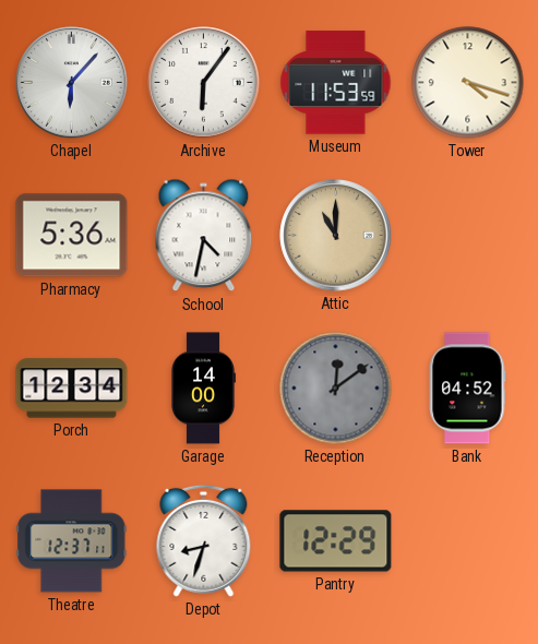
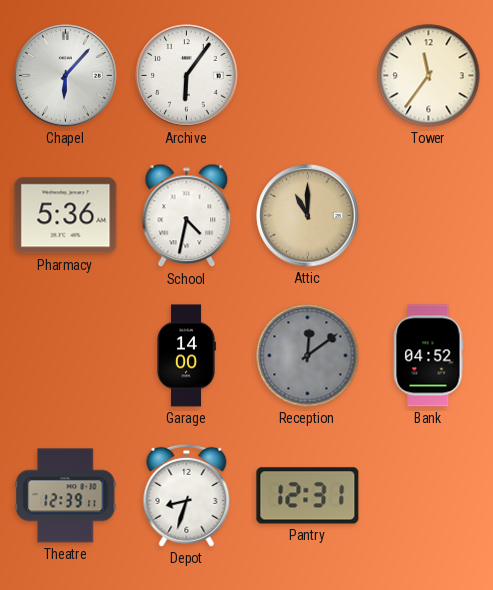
Museum: 11:53 -> none
Tower: 4:18 -> 11:36
Porch: 12:34 -> none
Theatre: 12:37 -> 12:39
Pantry: 12:29 -> 12:31
